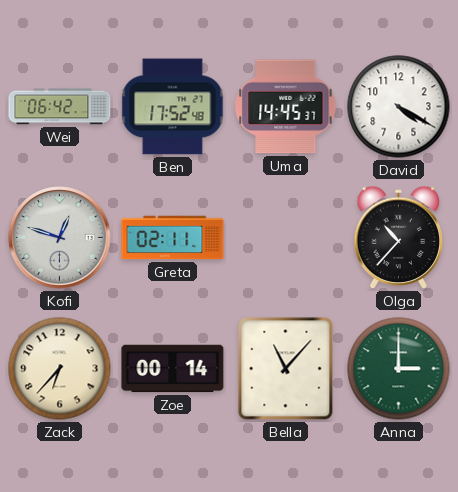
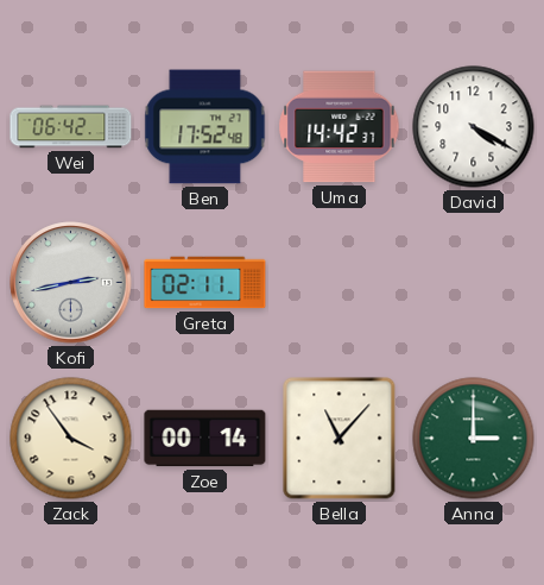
Uma: 14:45 -> 14:42
Kofi: 12:48 -> 2:43
Olga: 10:37 -> none
Zack: 6:37 -> 3:54
